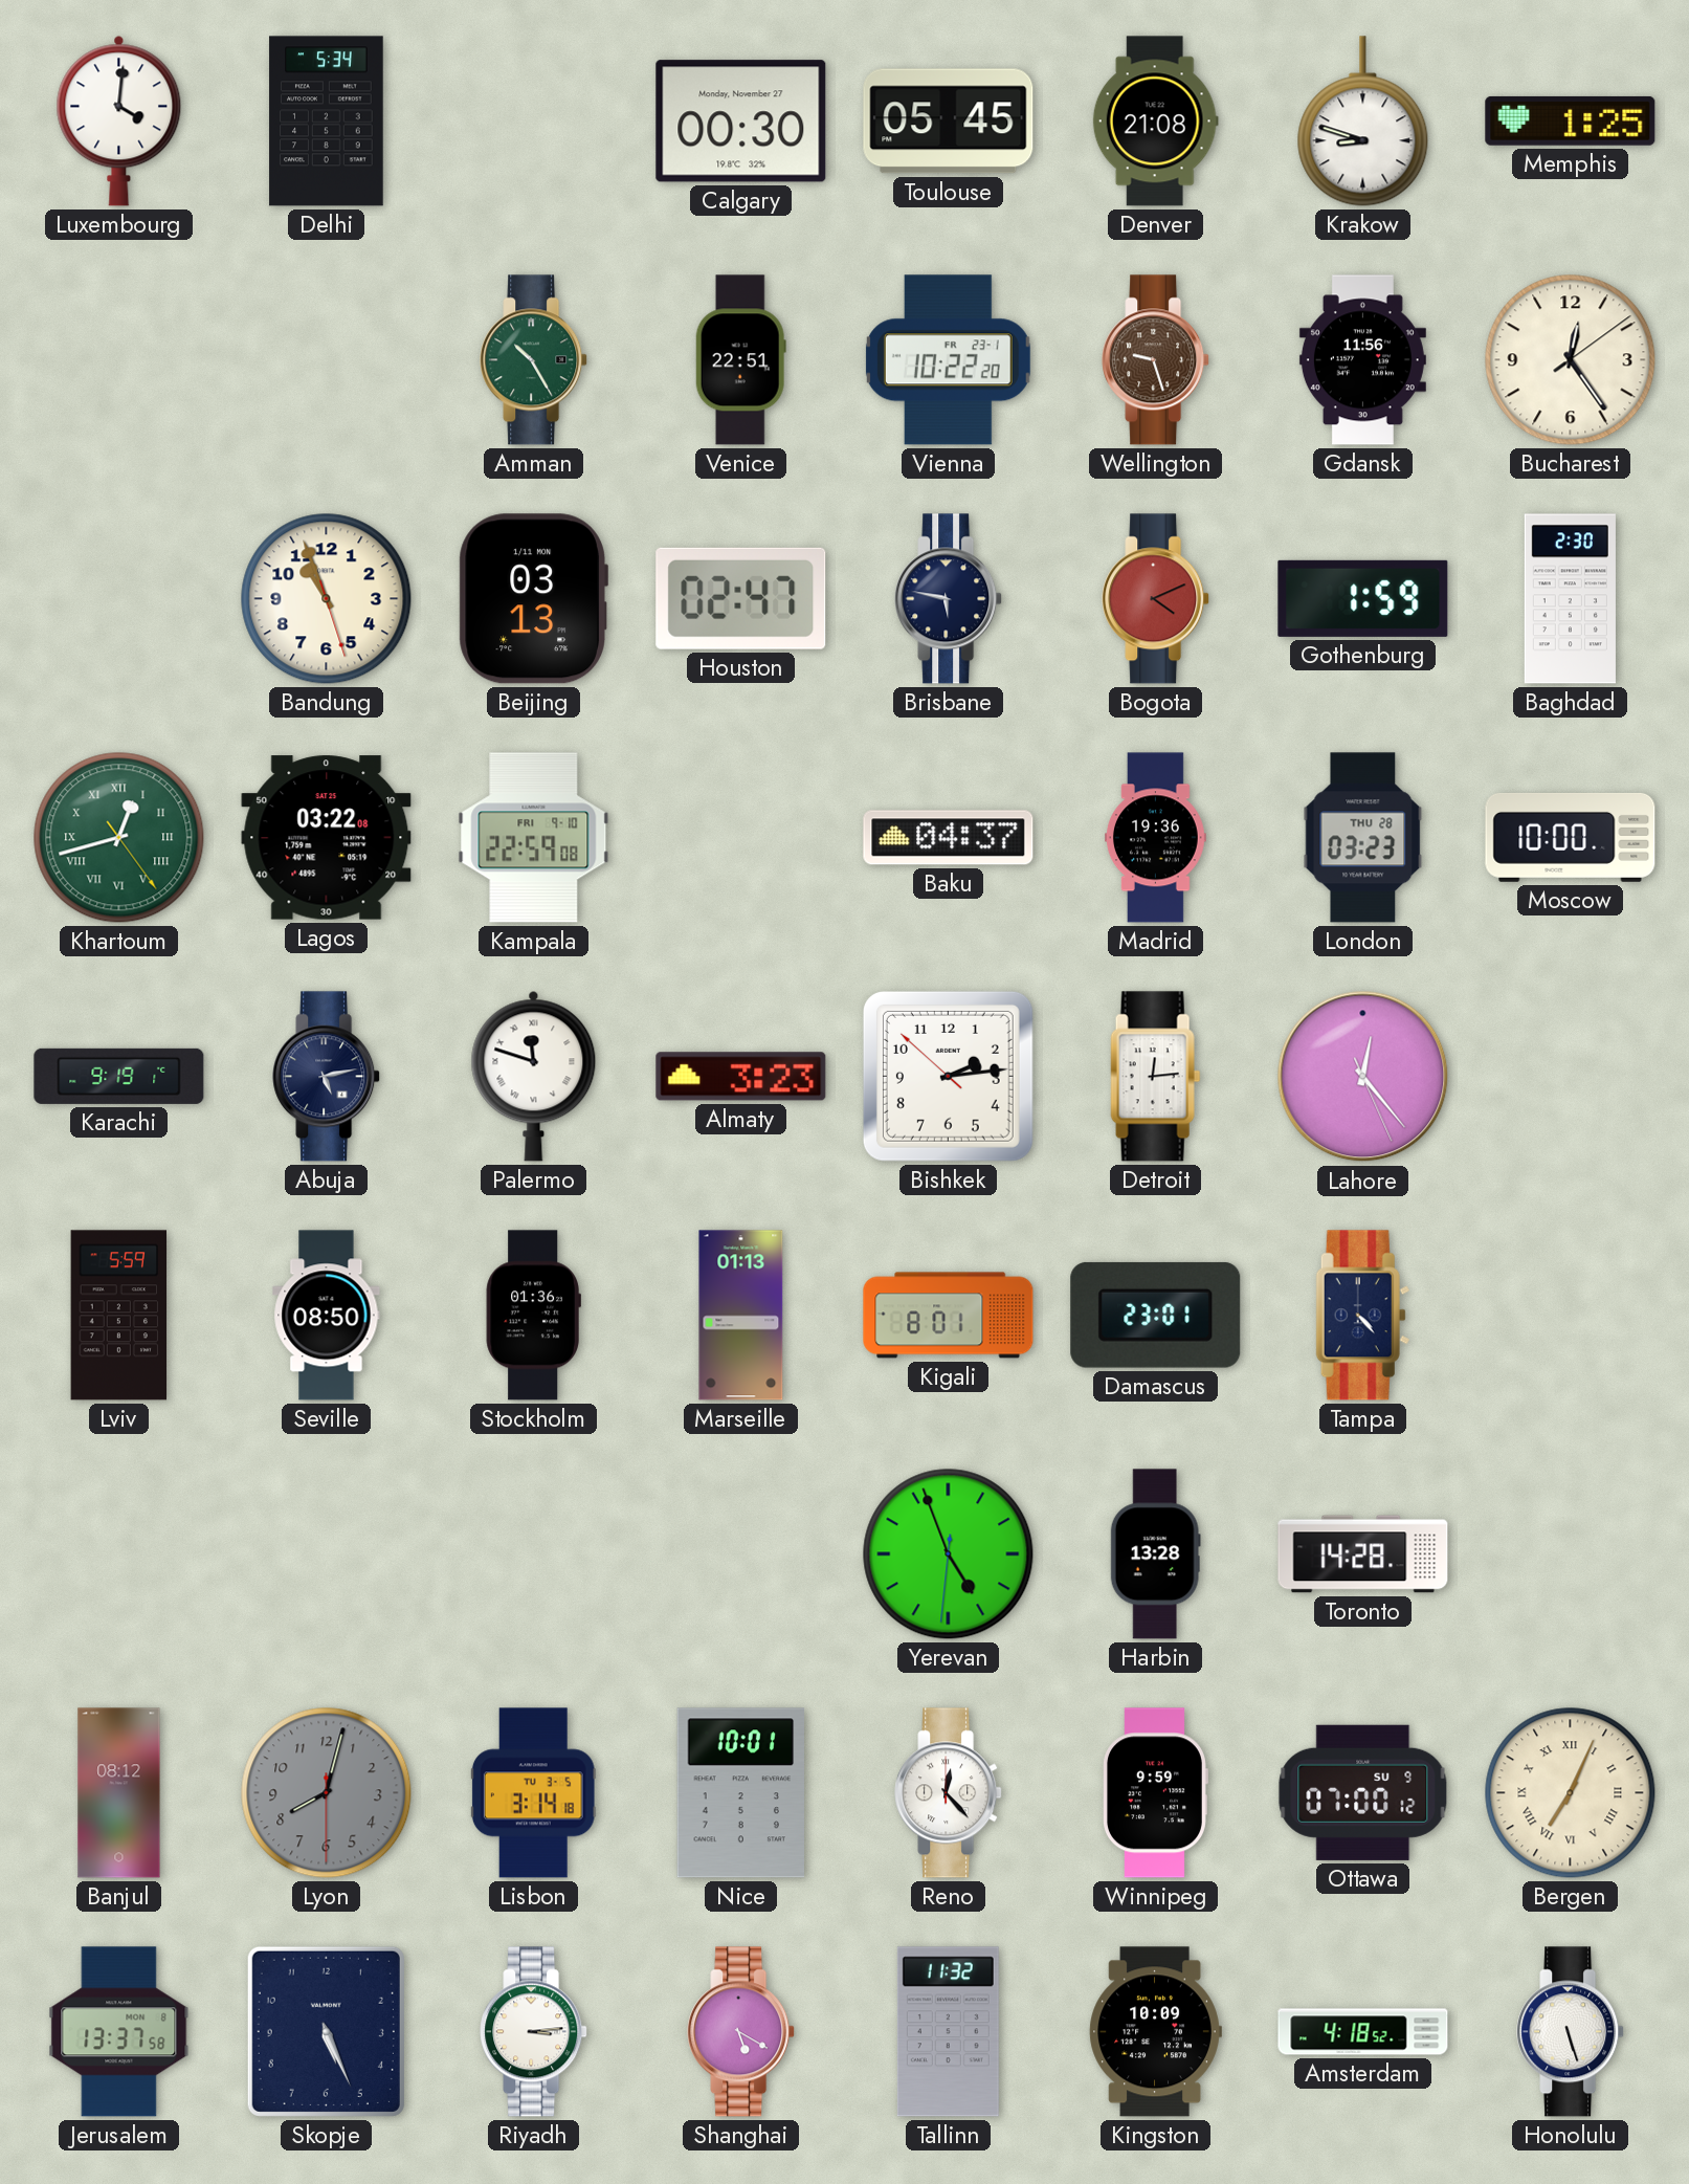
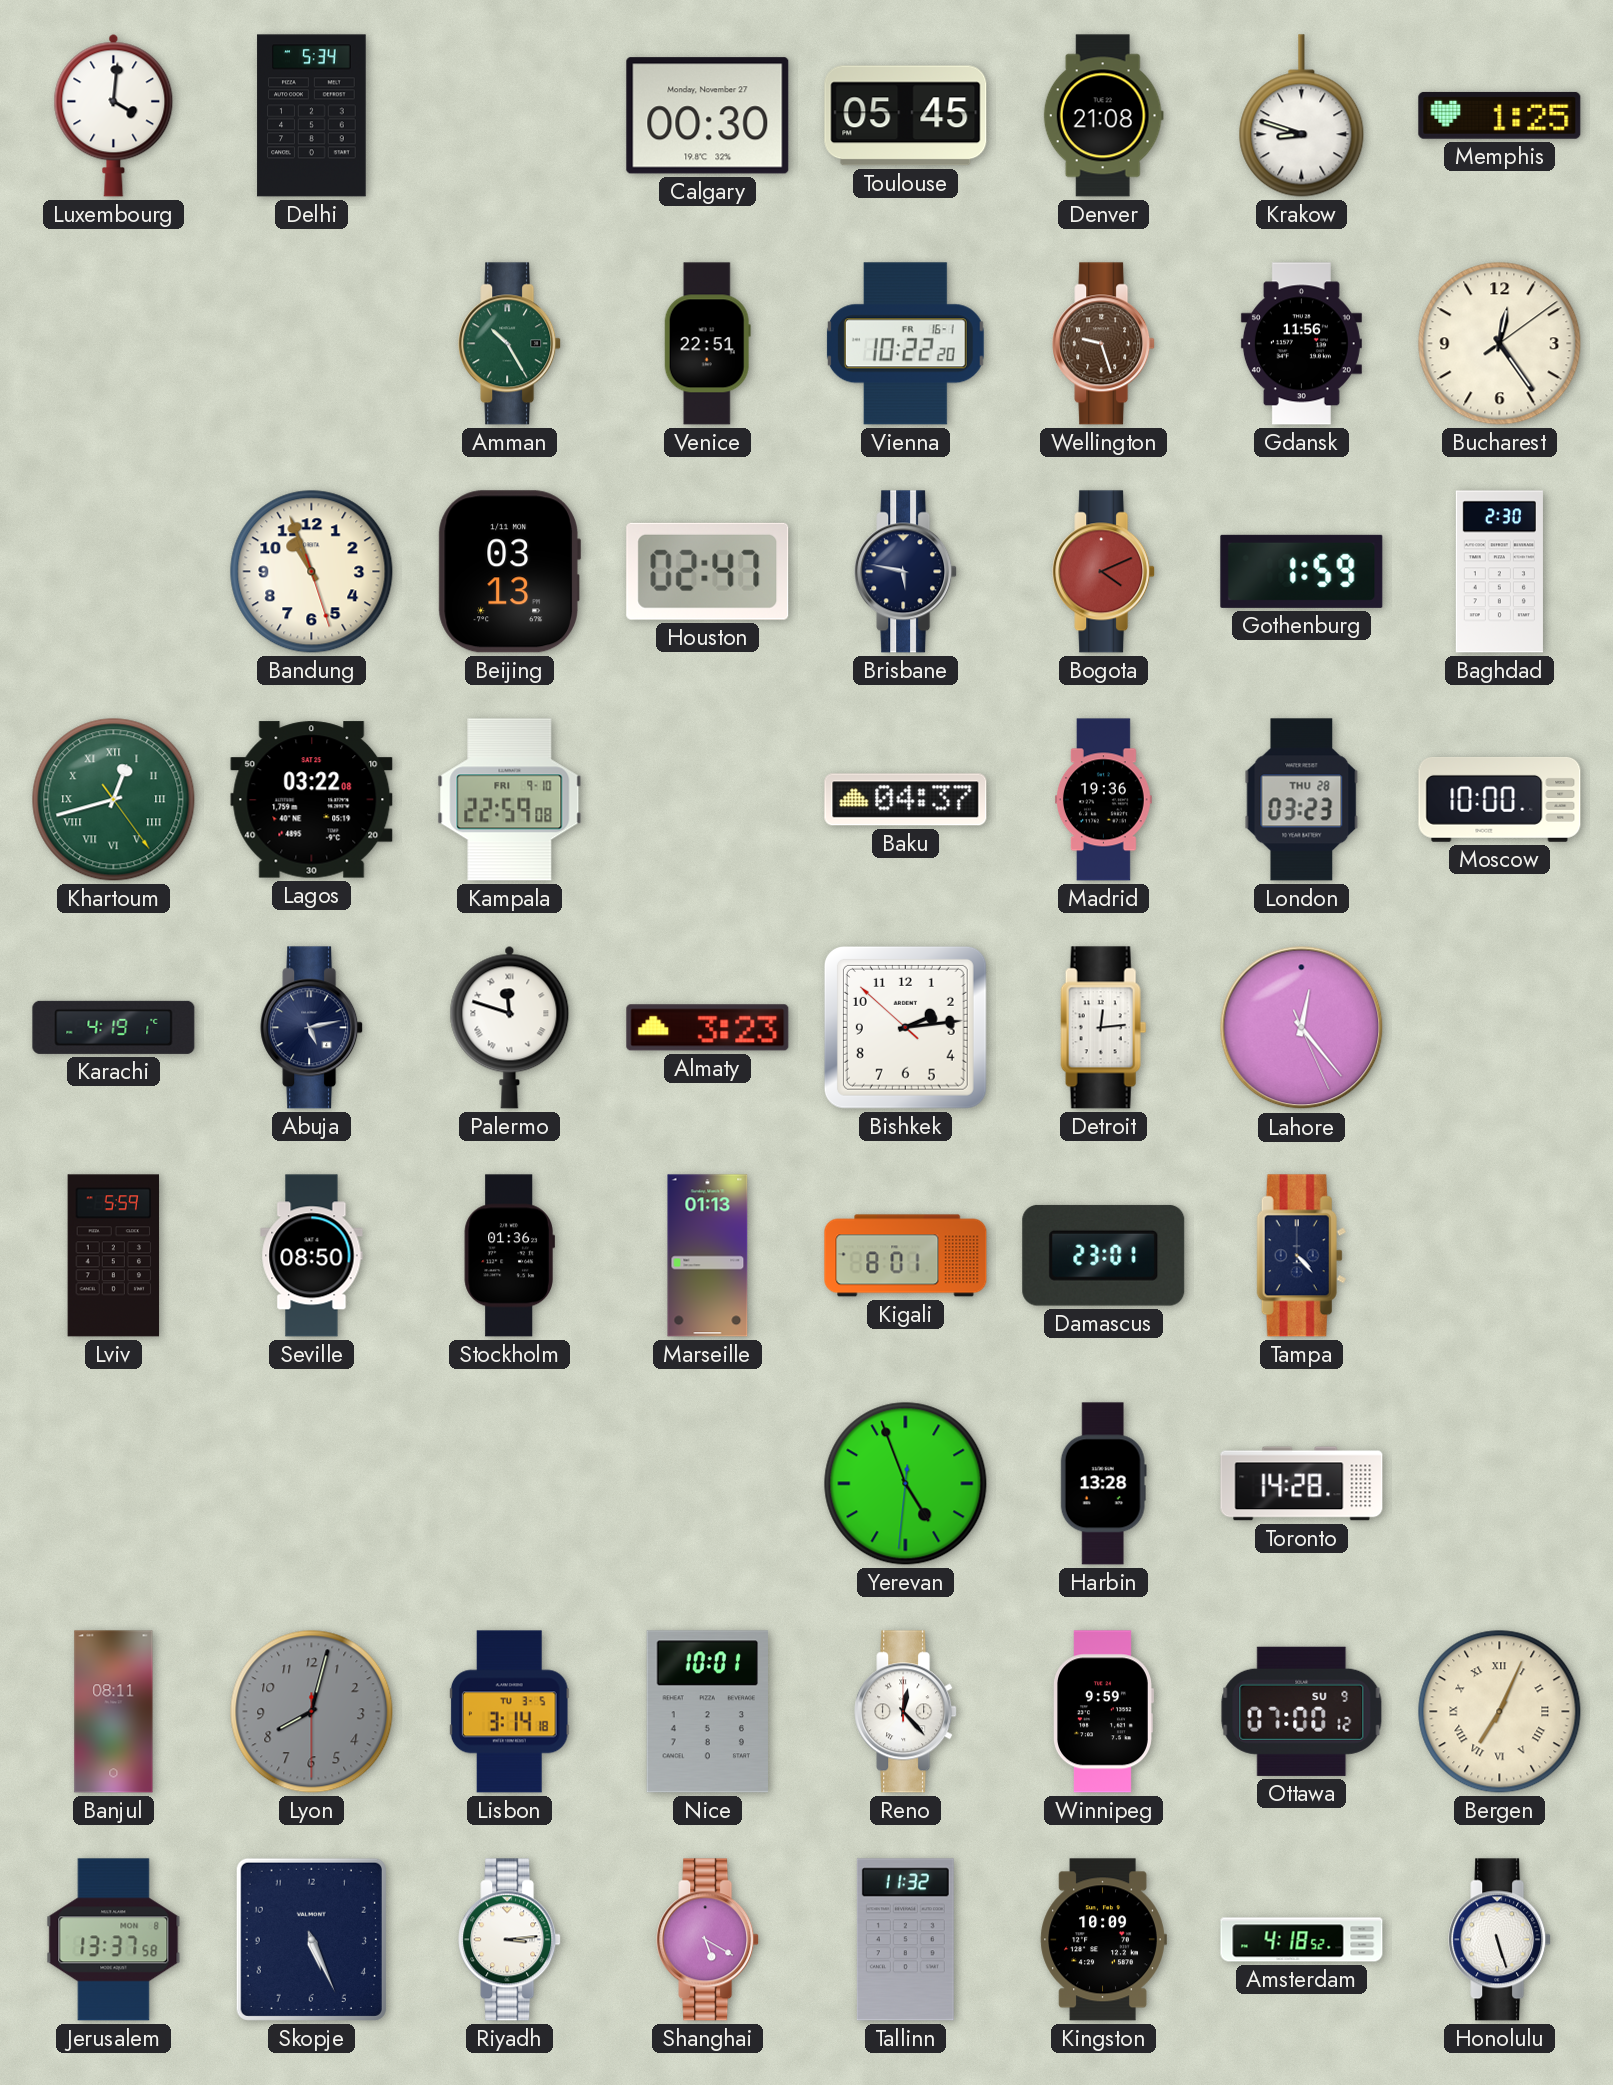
Vienna date: FR 23-1 -> FR 16-1
Karachi: 9:19 -> 4:19
Banjul: 08:12 -> 08:11
